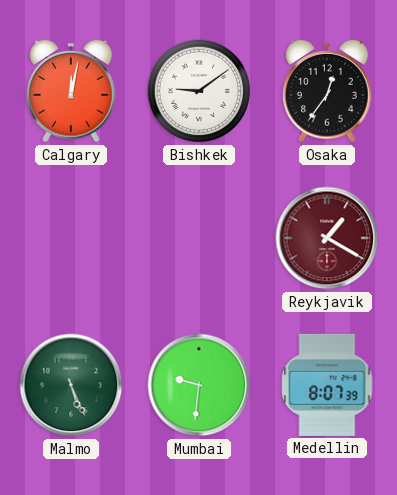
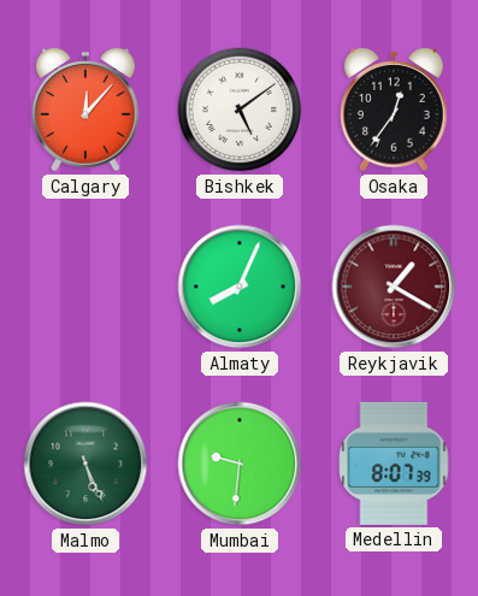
Calgary: 12:02 -> 12:07
Bishkek: 9:09 -> 5:09
Almaty: none -> 8:04
